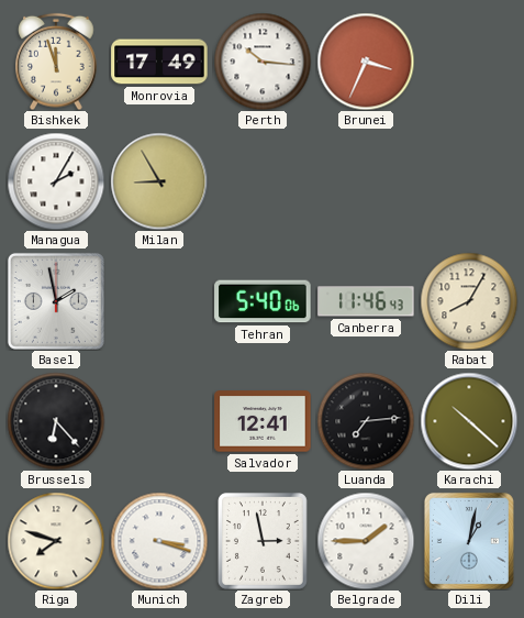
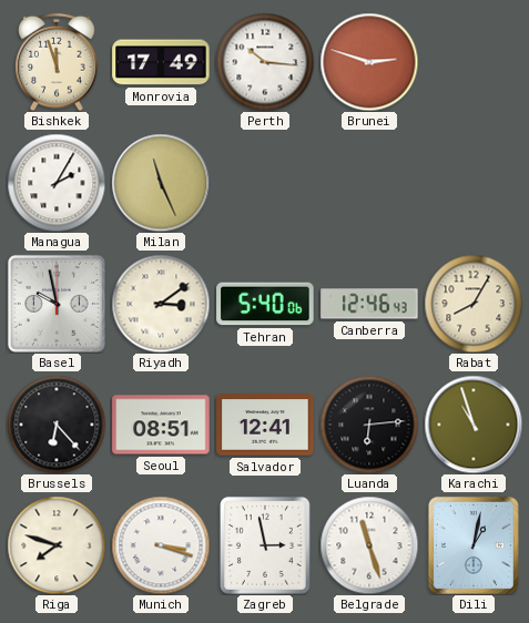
Brunei: 3:34 -> 2:48
Milan: 8:55 -> 11:26
Basel: 1:58 -> 9:58
Riyadh: none -> 3:09
Canberra: 11:46 -> 12:46
Seoul: none -> 08:51
Luanda: 7:14 -> 6:14
Karachi: 10:22 -> 10:57
Belgrade: 1:45 -> 11:27
